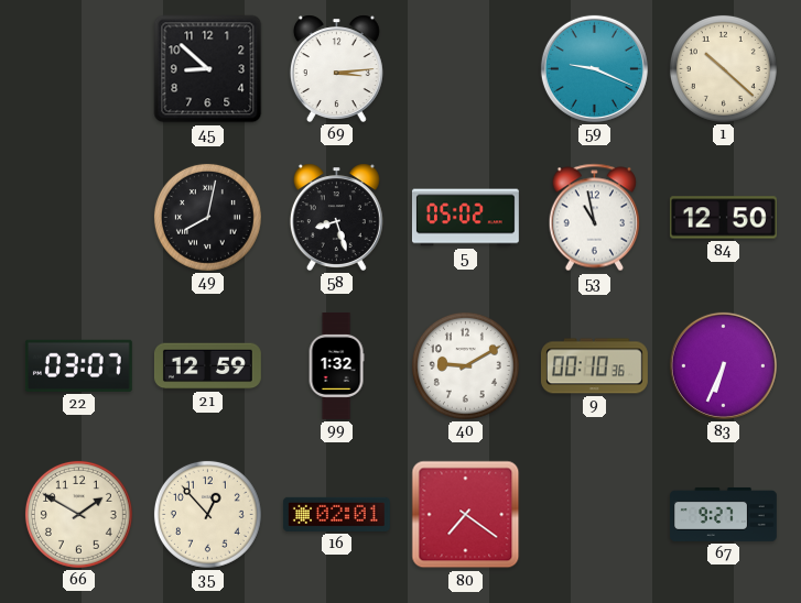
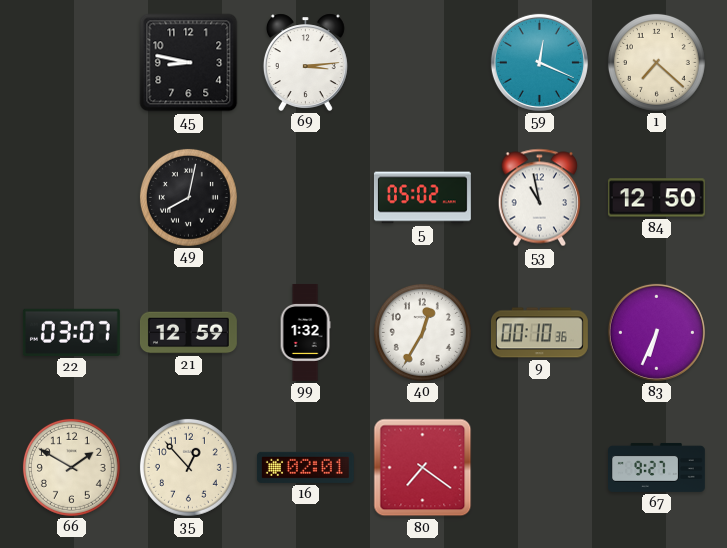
45: 8:52 -> 8:47
59: 9:19 -> 12:19
1: 10:22 -> 7:22
58: 8:27 -> none
40: 9:10 -> 12:35
